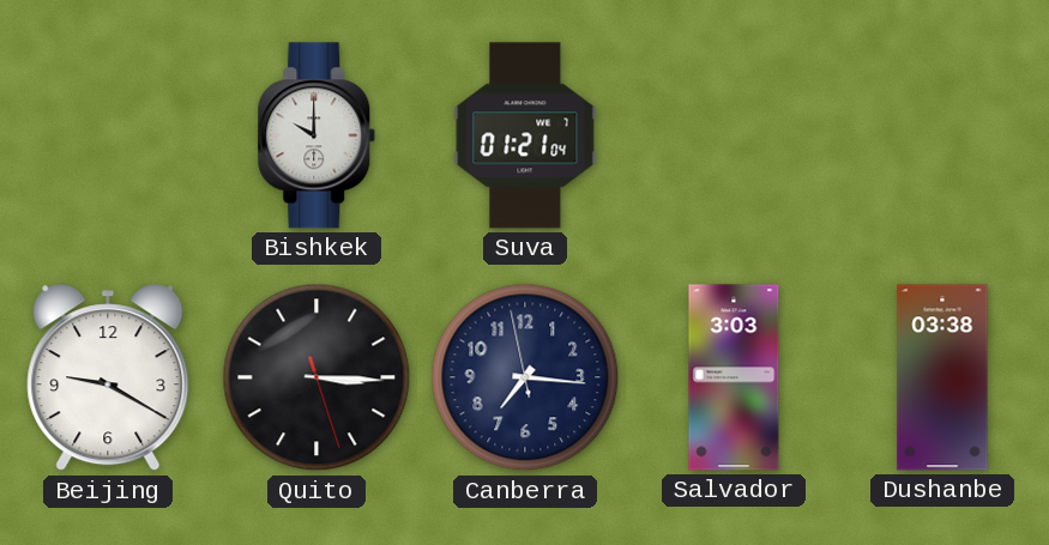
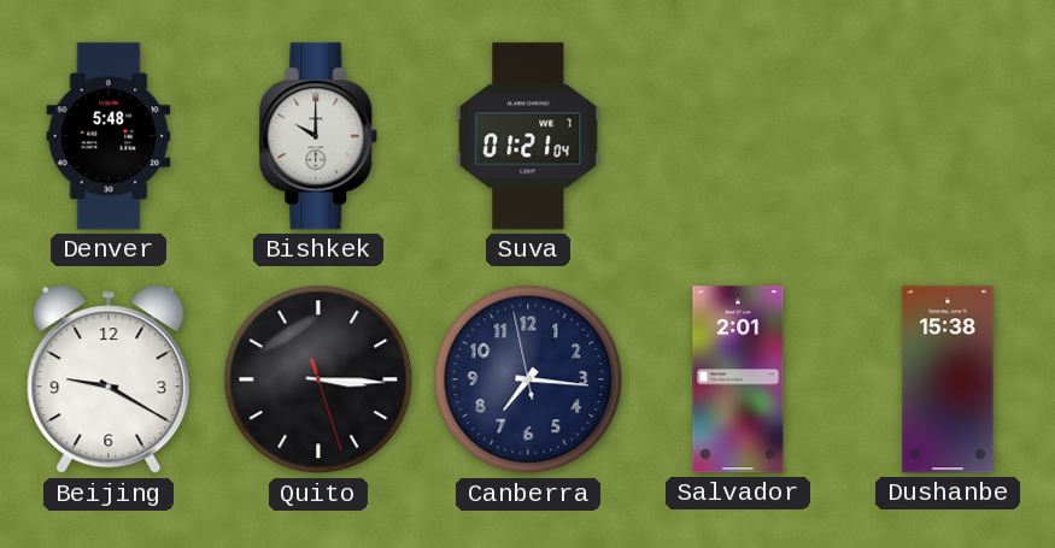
Denver: none -> 5:48
Salvador: 3:03 -> 2:01
Dushanbe: 03:38 -> 15:38
